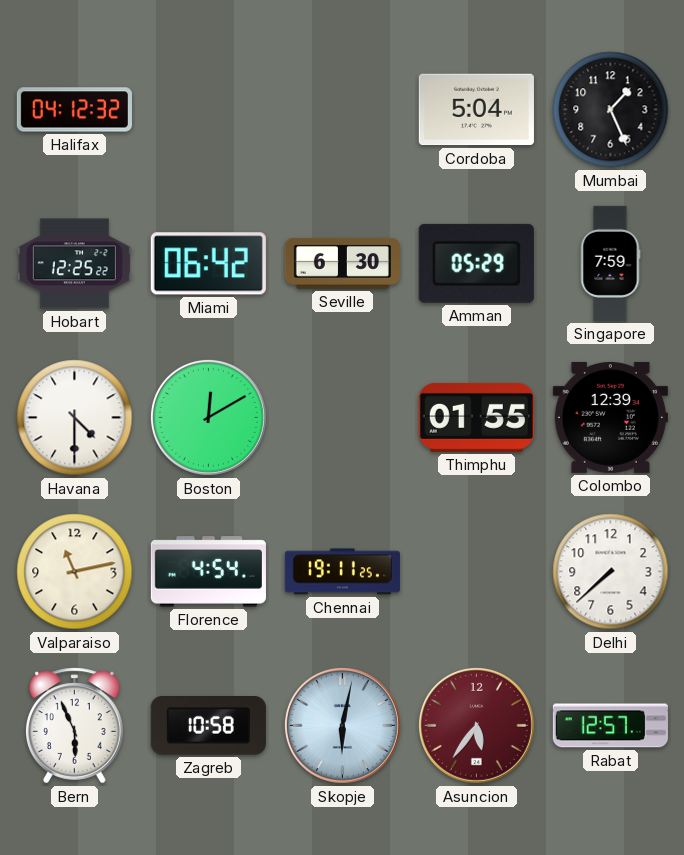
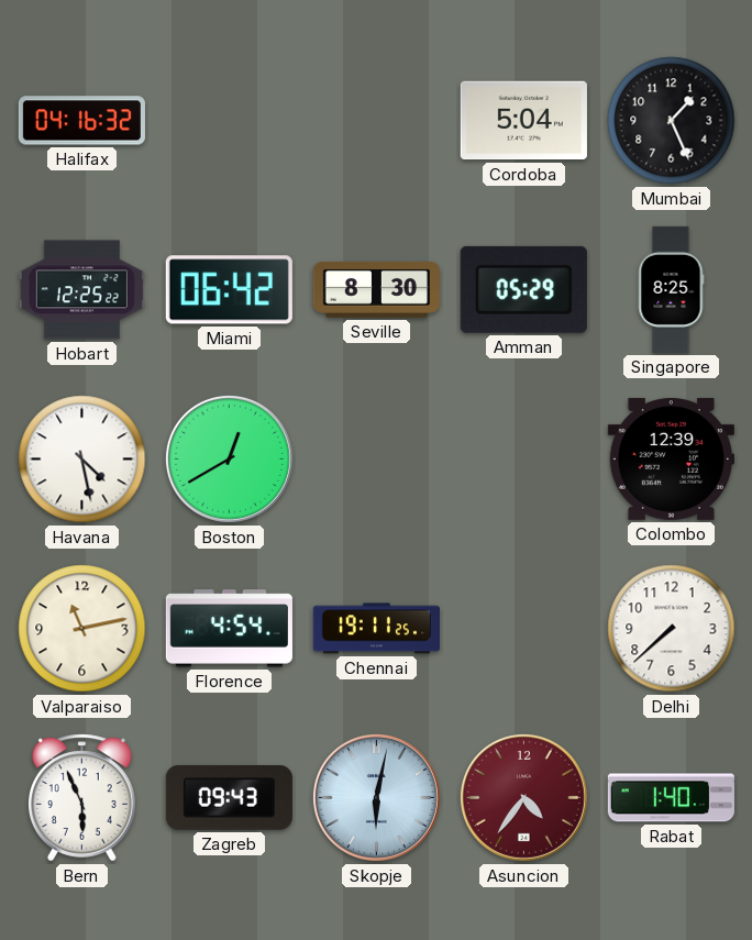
Halifax: 04:12 -> 04:16
Seville: 6:30 -> 8:30
Singapore: 7:59 -> 8:25
Havana: 4:30 -> 4:28
Boston: 12:10 -> 12:40
Thimphu: 01:55 -> none
Zagreb: 10:58 -> 09:43
Asuncion: 5:36 -> 4:36
Rabat: 12:57 -> 1:40
